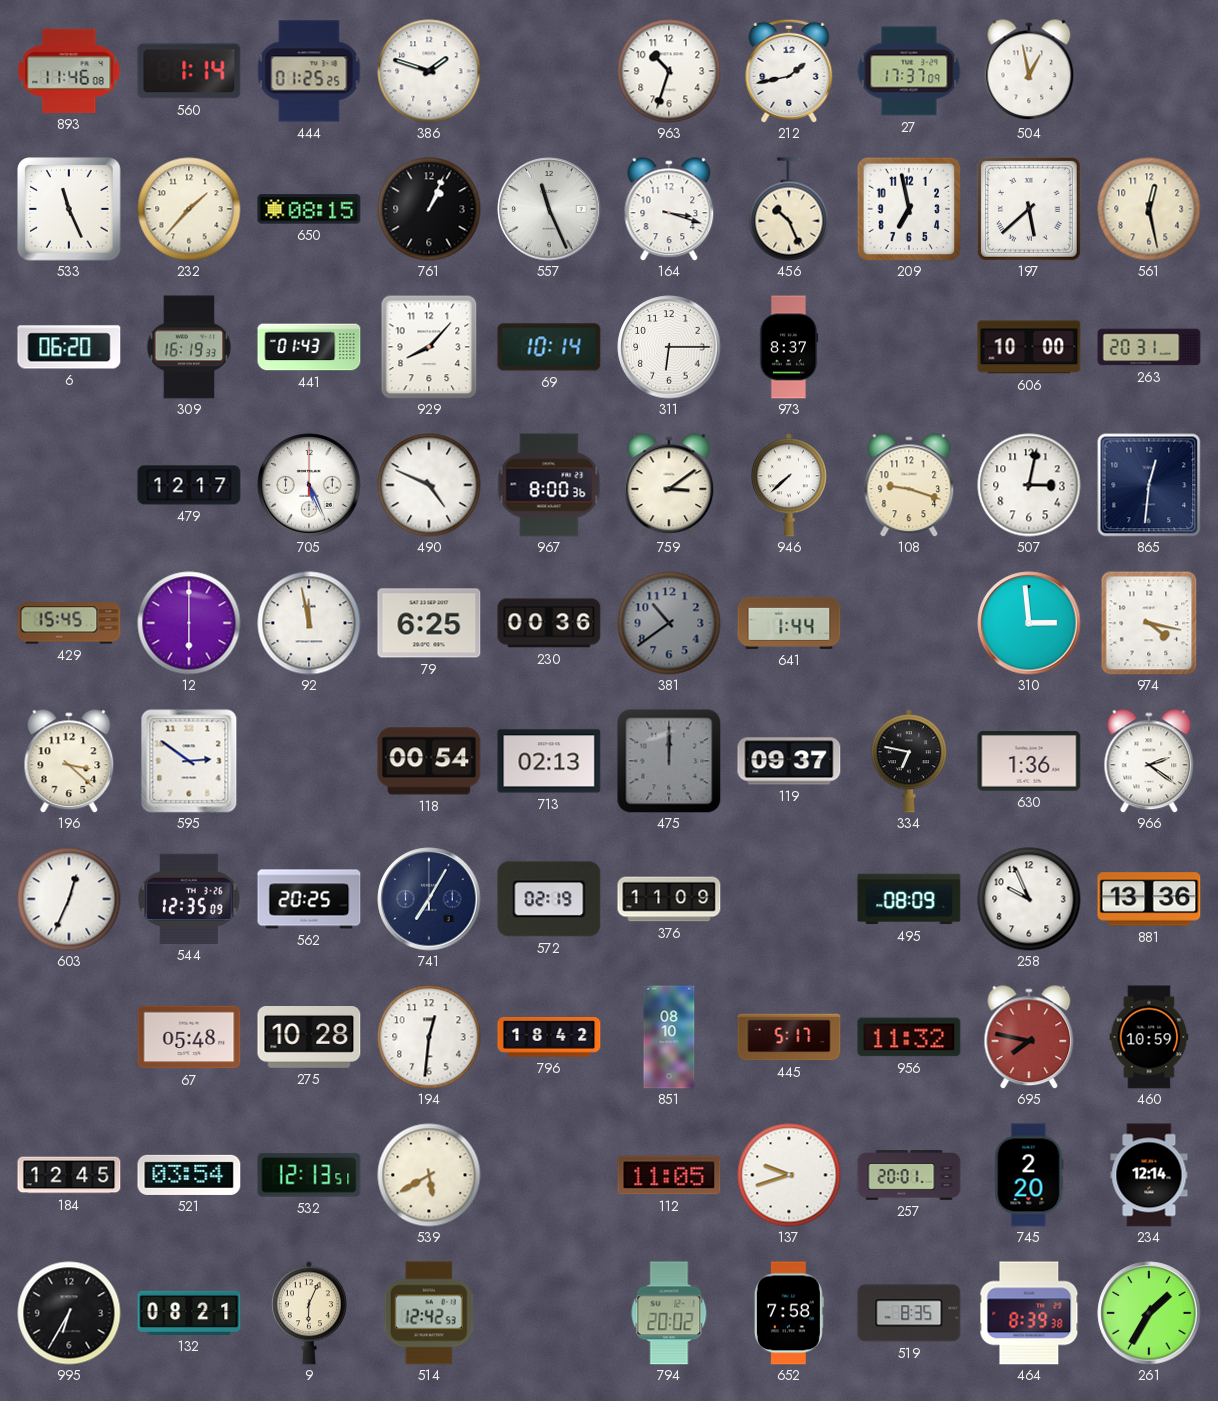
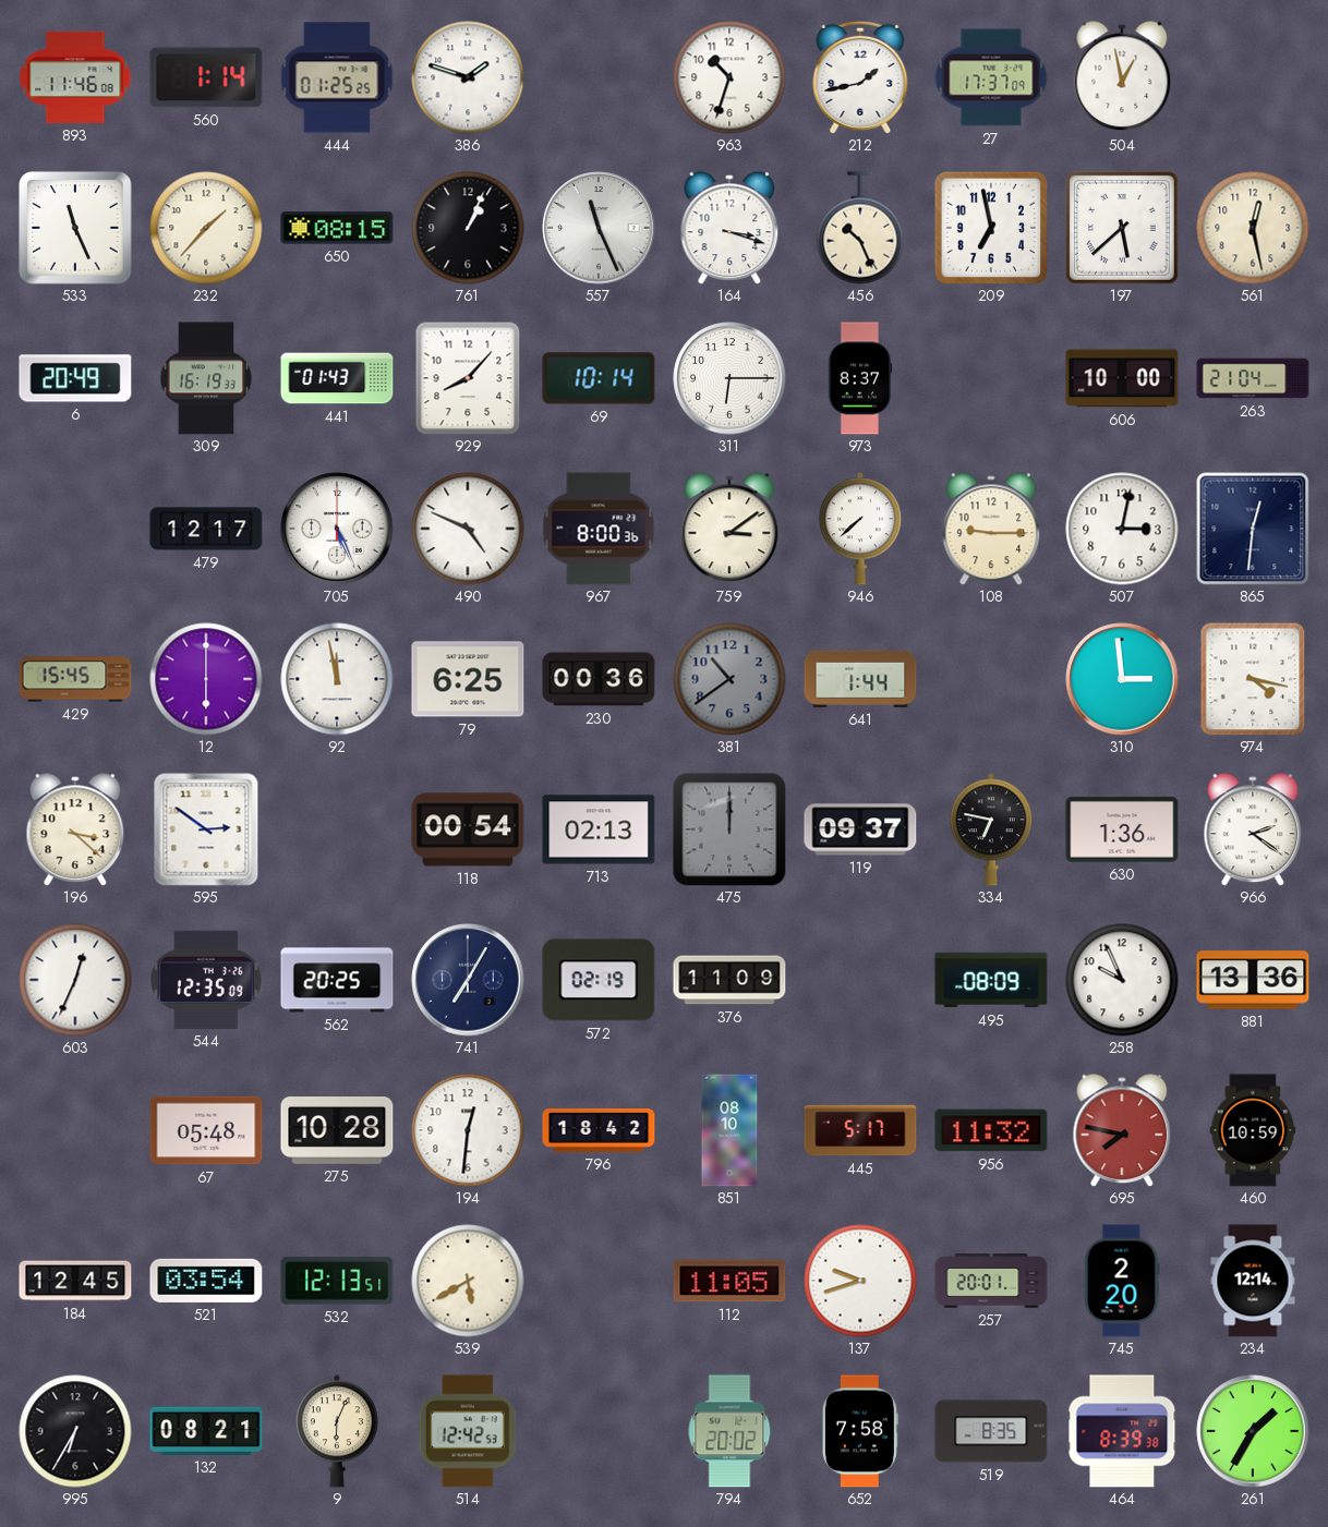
6: 06:20 -> 20:49
263: 20:31 -> 21:04
108: 9:18 -> 9:15
